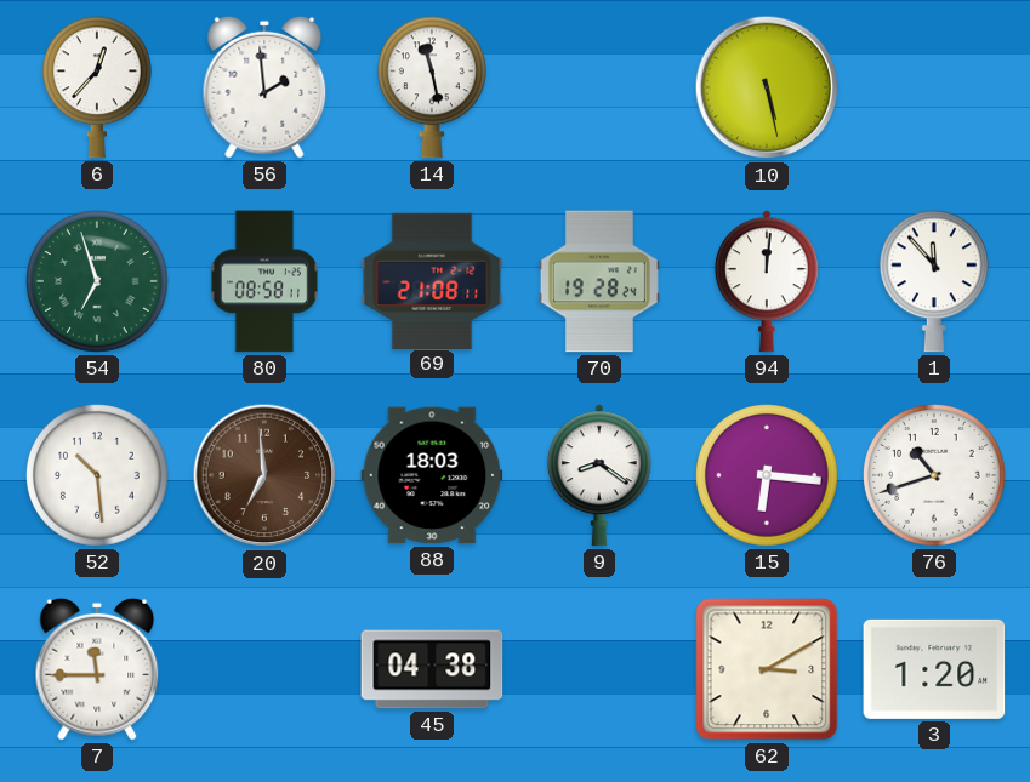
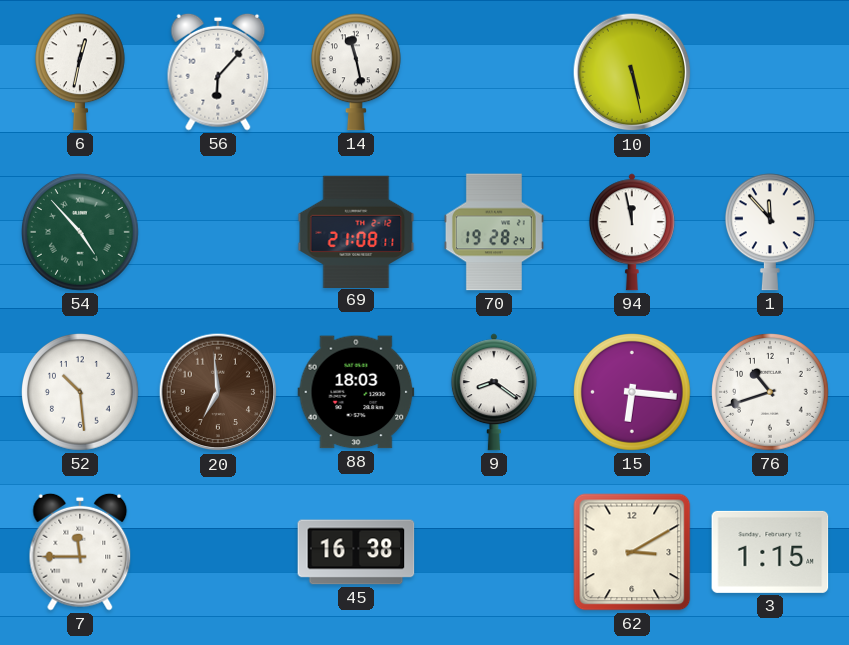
6: 12:37 -> 12:32
56: 1:59 -> 6:07
54: 6:57 -> 4:53
80: 08:58 -> none
94: 12:01 -> 11:58
45: 04:38 -> 16:38
3: 1:20 -> 1:15
